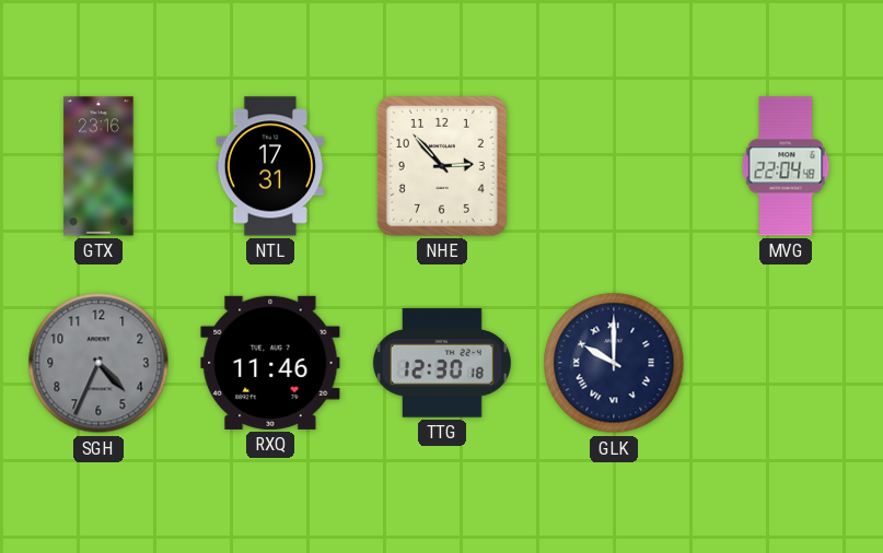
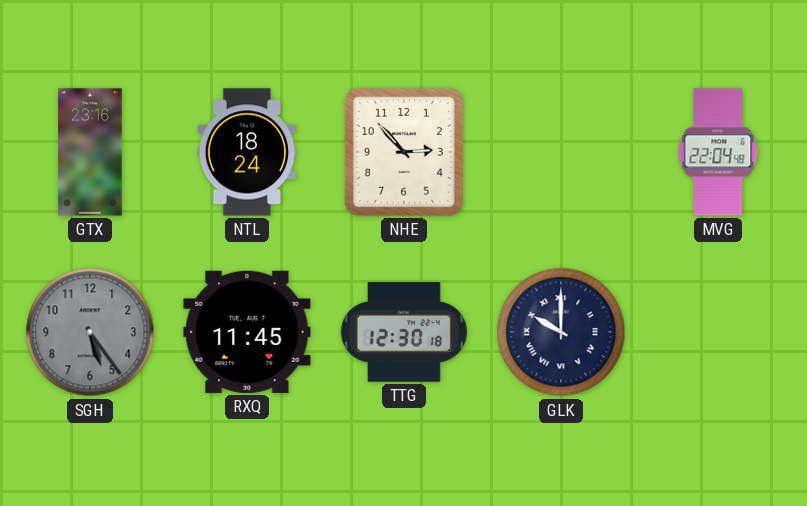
NTL: 17:31 -> 18:24
SGH: 4:34 -> 5:24
RXQ: 11:46 -> 11:45
